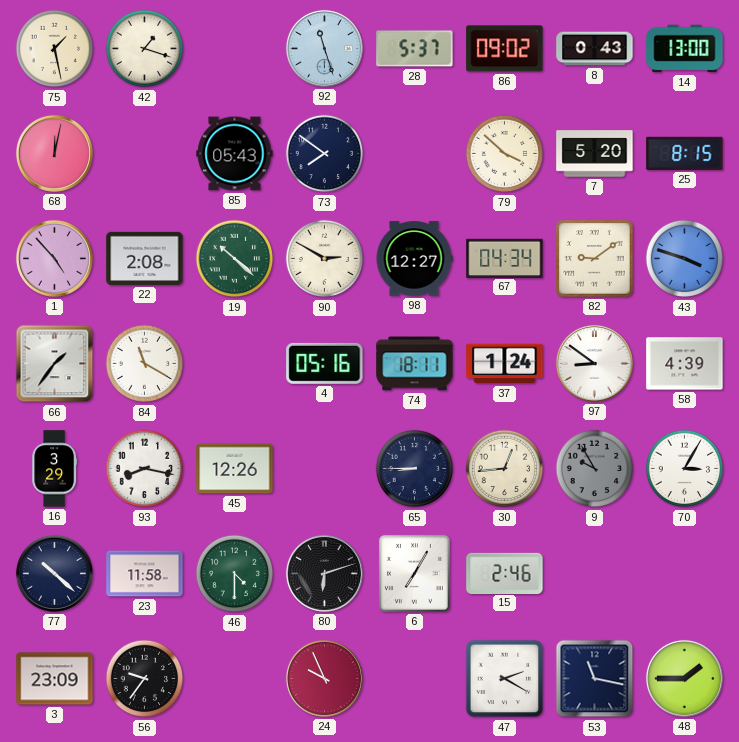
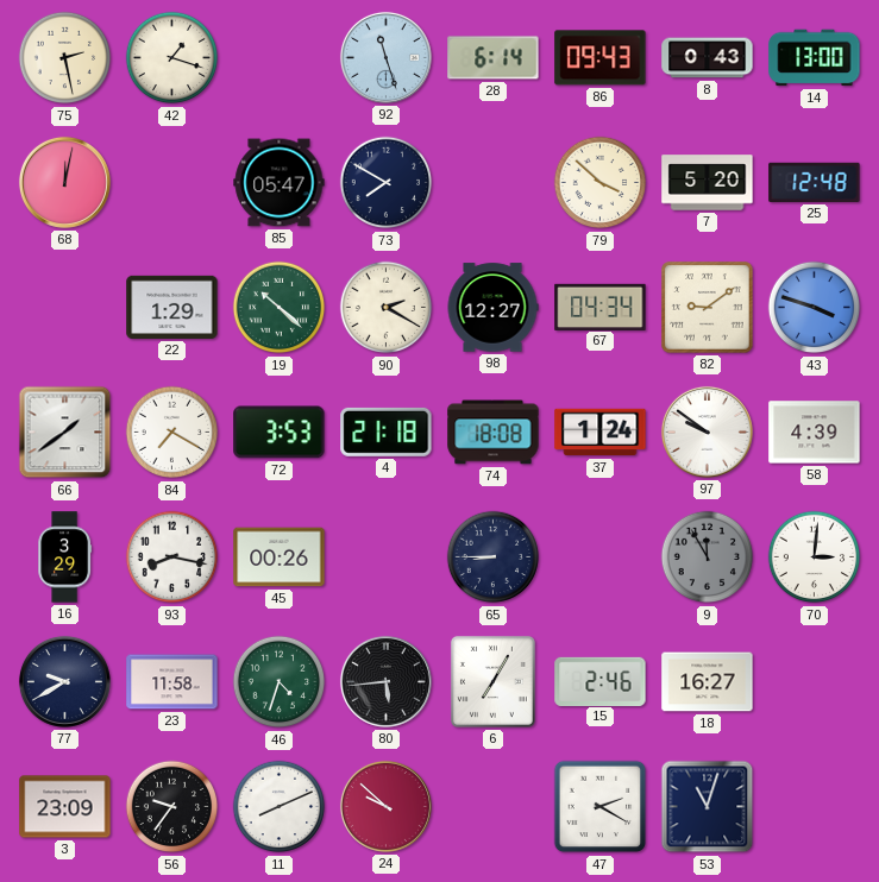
75: 1:28 -> 2:28
28: 5:37 -> 6:14
86: 09:02 -> 09:43
85: 05:43 -> 05:47
73: 7:51 -> 7:50
25: 8:15 -> 12:48
1: 4:53 -> none
22: 2:08 -> 1:29
90: 2:50 -> 2:20
66: 1:36 -> 1:39
84: 11:20 -> 7:20
72: none -> 3:53
4: 05:16 -> 21:18
74: 18:11 -> 18:08
97: 8:51 -> 9:51
45: 12:26 -> 00:26
30: 12:44 -> none
9: 9:55 -> 11:55
70: 3:05 -> 3:01
77: 10:22 -> 9:40
46: 4:30 -> 4:33
80: 6:12 -> 5:44
18: none -> 16:27
11: none -> 8:11
24: 9:56 -> 9:52
53: 11:17 -> 11:03
48: 1:45 -> none
